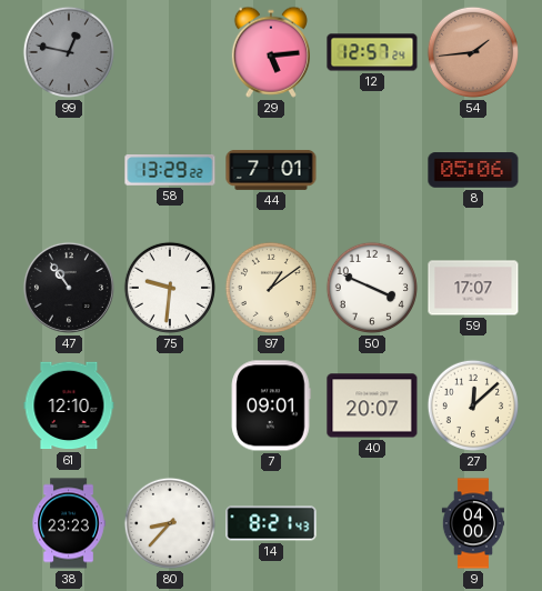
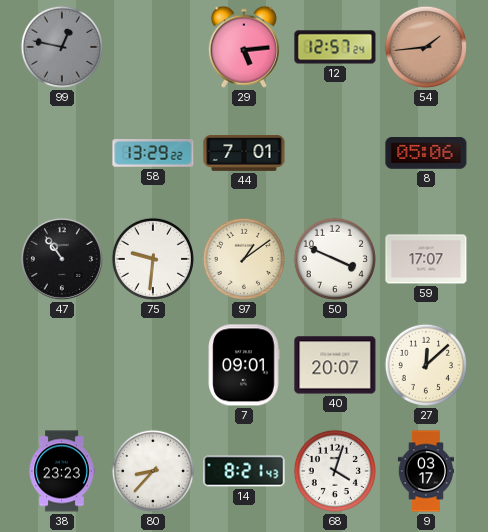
61: 12:10 -> none
68: none -> 4:03
9: 04:00 -> 03:17
